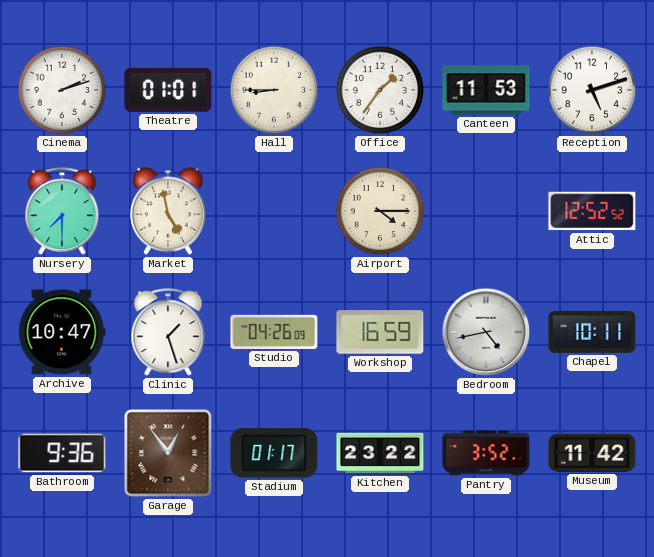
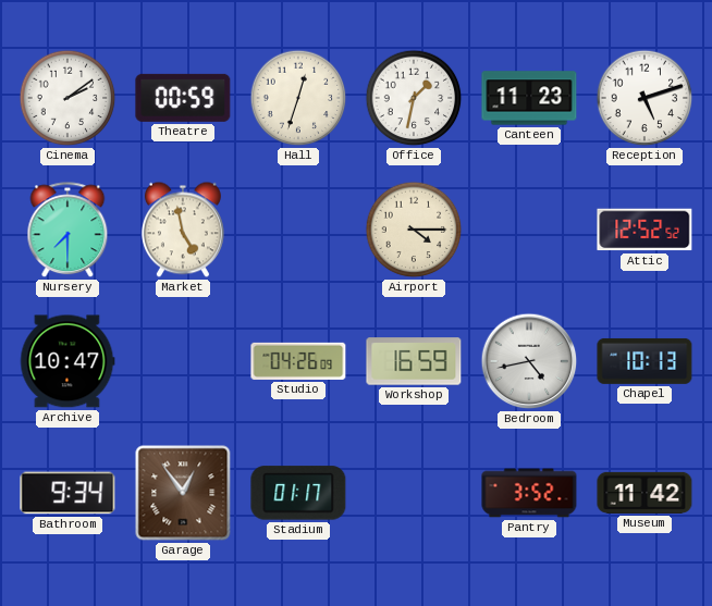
Cinema: 2:12 -> 2:09
Theatre: 01:01 -> 00:59
Hall: 8:45 -> 12:33
Office: 1:36 -> 1:32
Canteen: 11:53 -> 11:23
Clinic: 1:27 -> none
Chapel: 10:11 -> 10:13
Bathroom: 9:36 -> 9:34
Kitchen: 23:22 -> none
